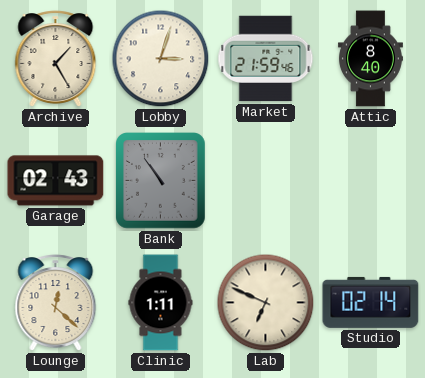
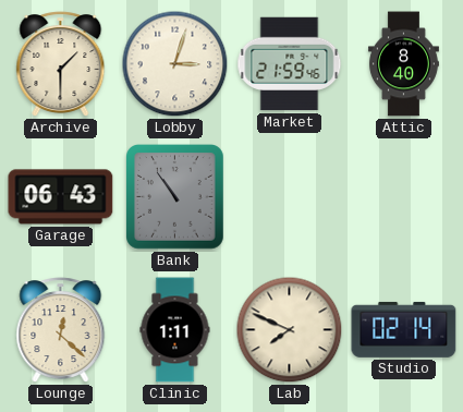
Archive: 1:25 -> 1:30
Garage: 02:43 -> 06:43
Lab: 6:49 -> 7:49
